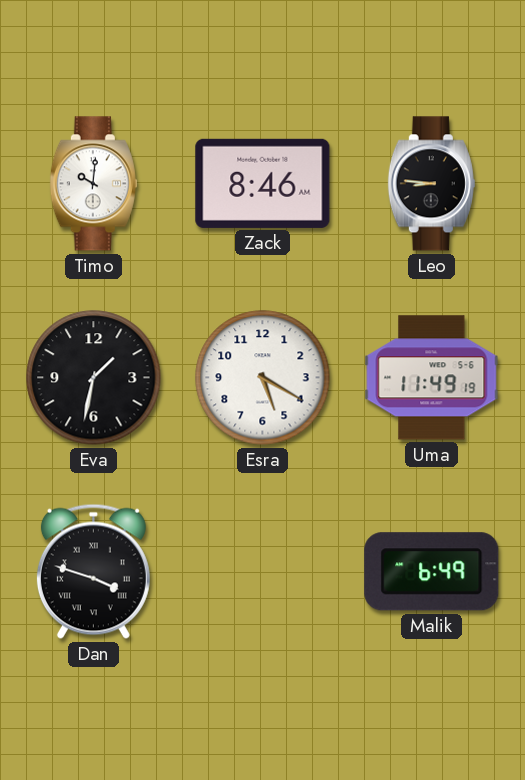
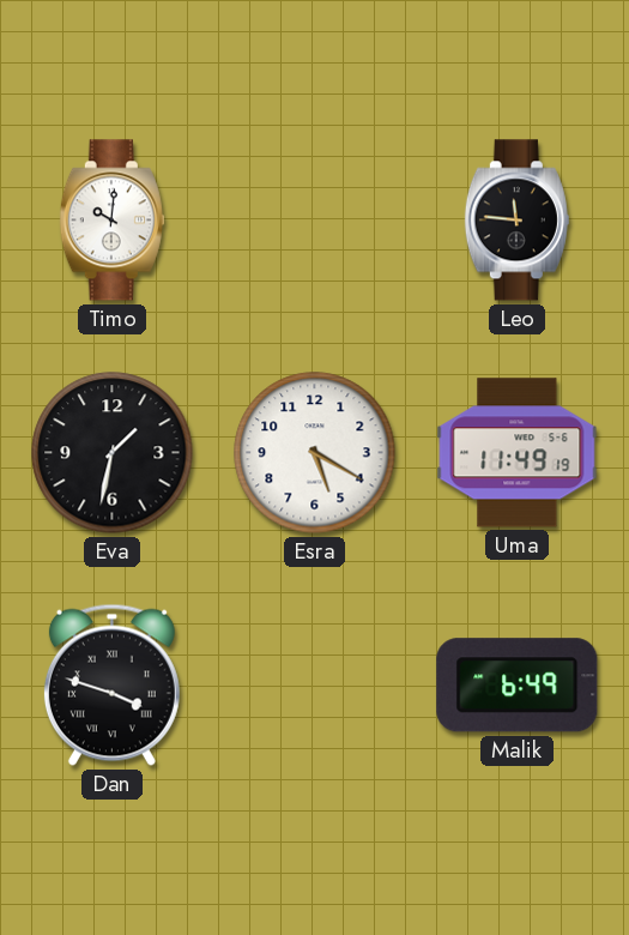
Zack: 8:46 -> none
Leo: 8:46 -> 11:46
